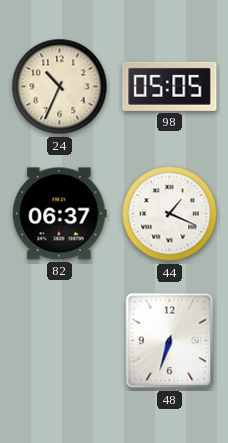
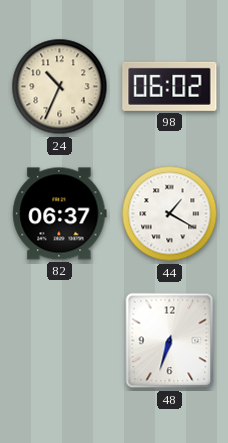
98: 05:05 -> 06:02
44: 1:19 -> 1:20
